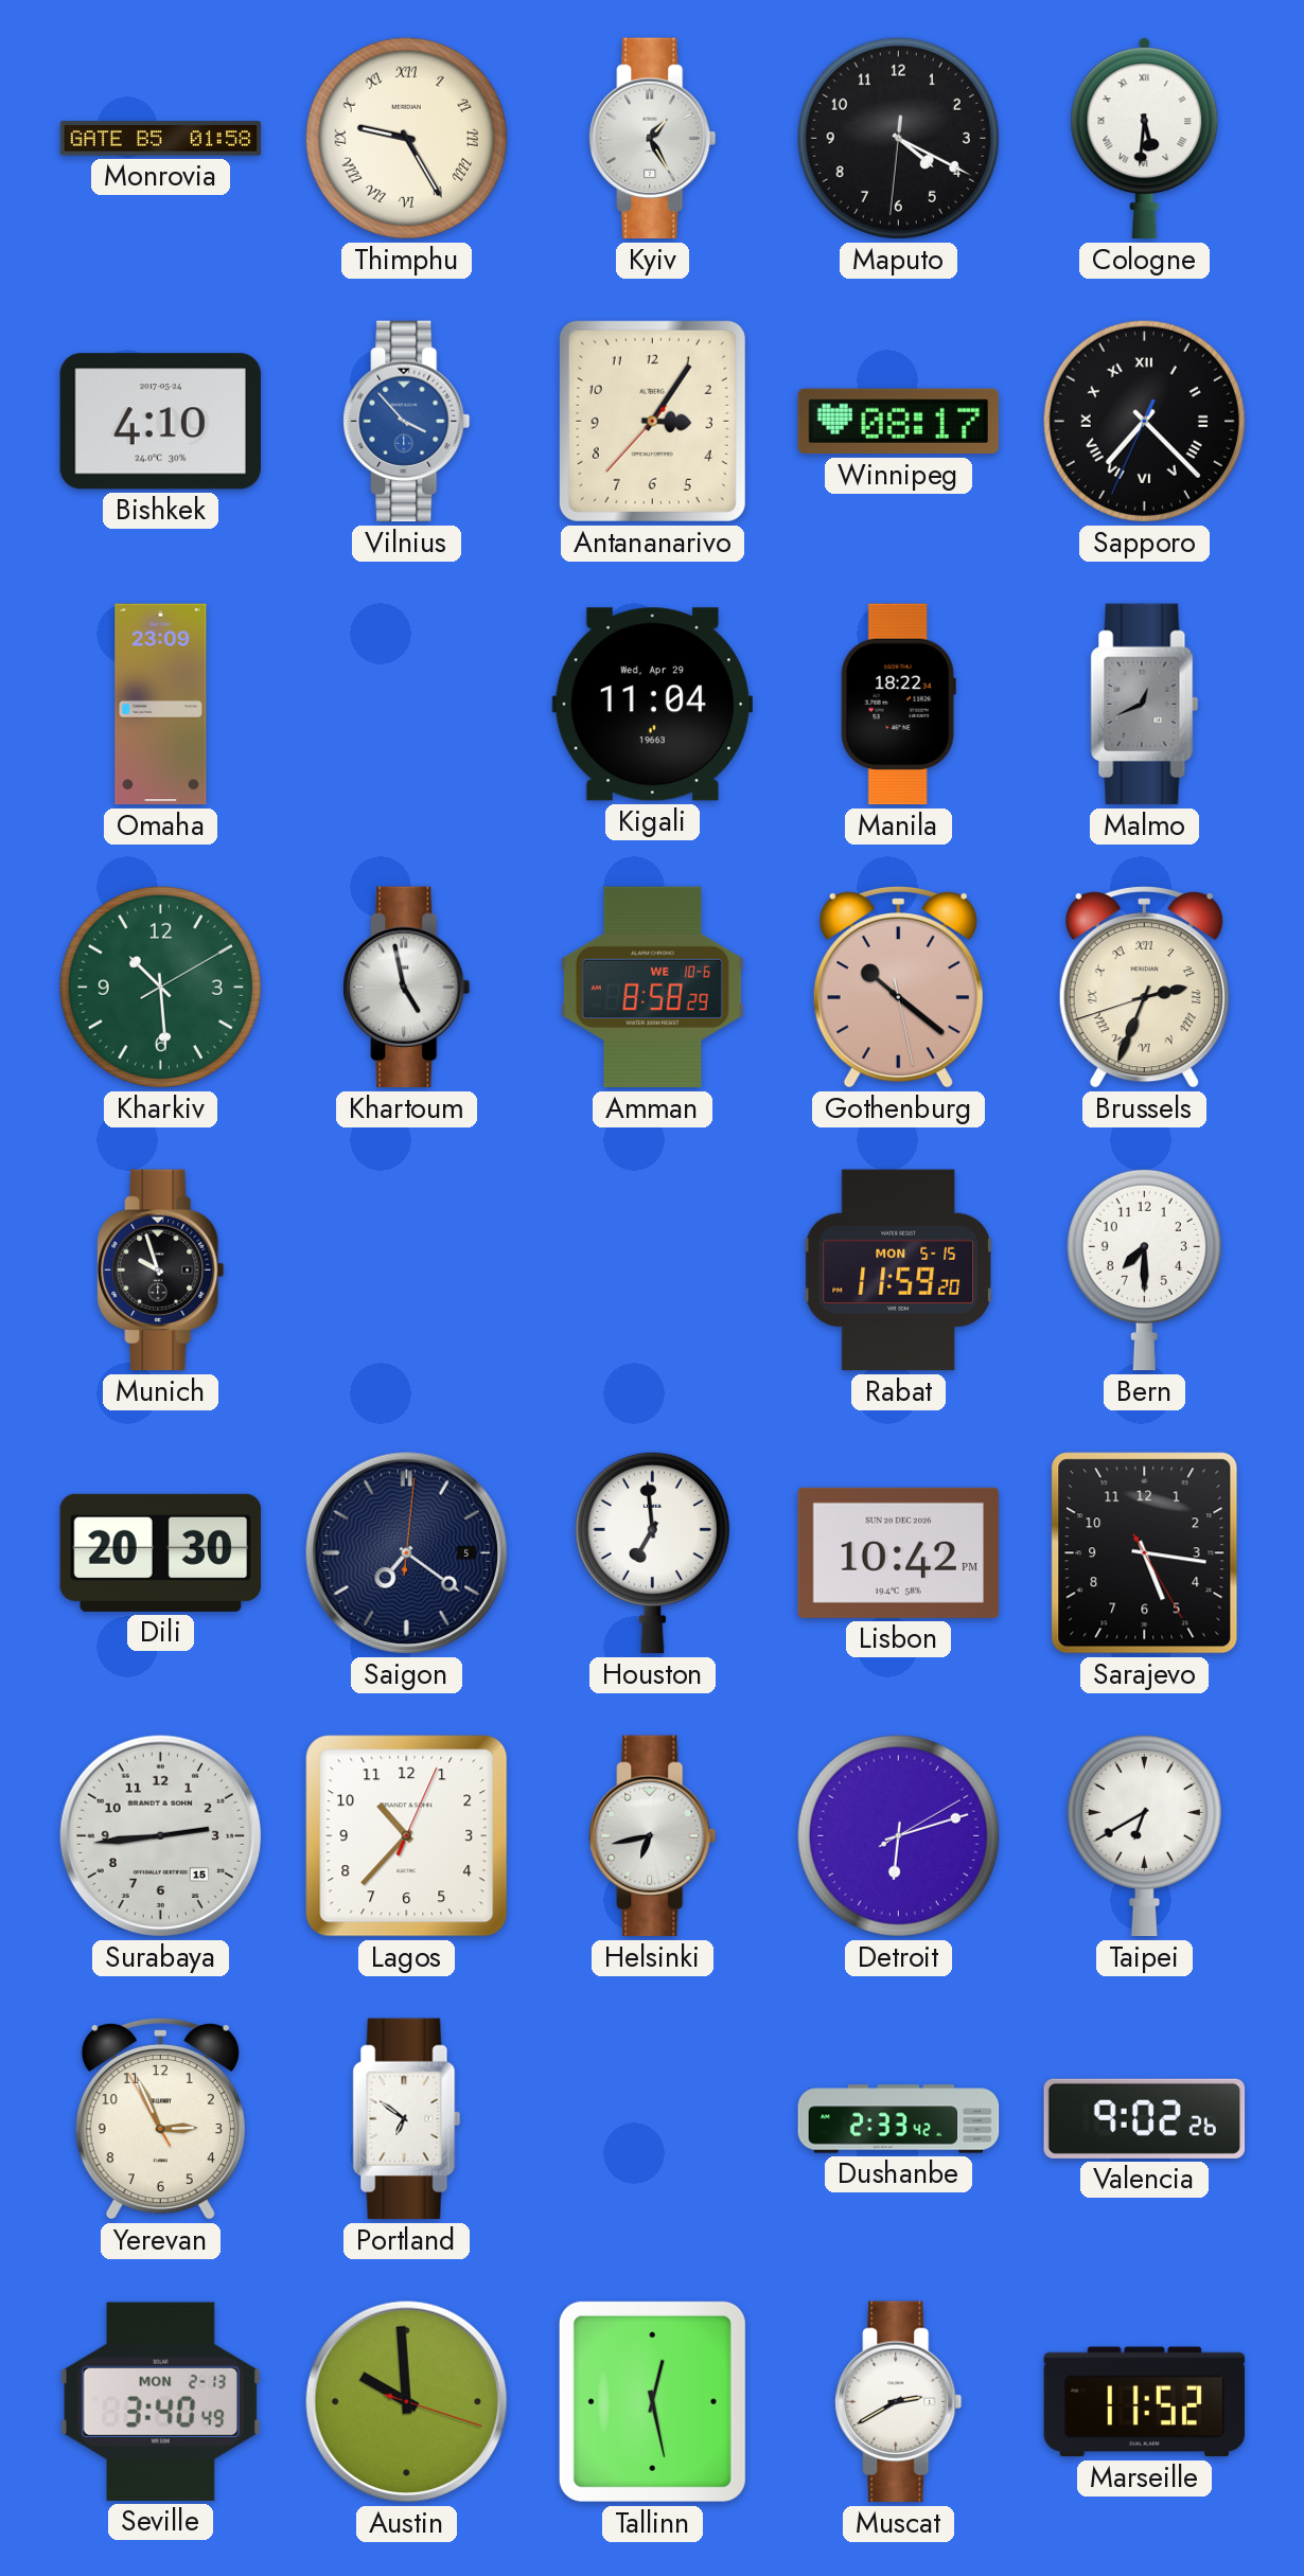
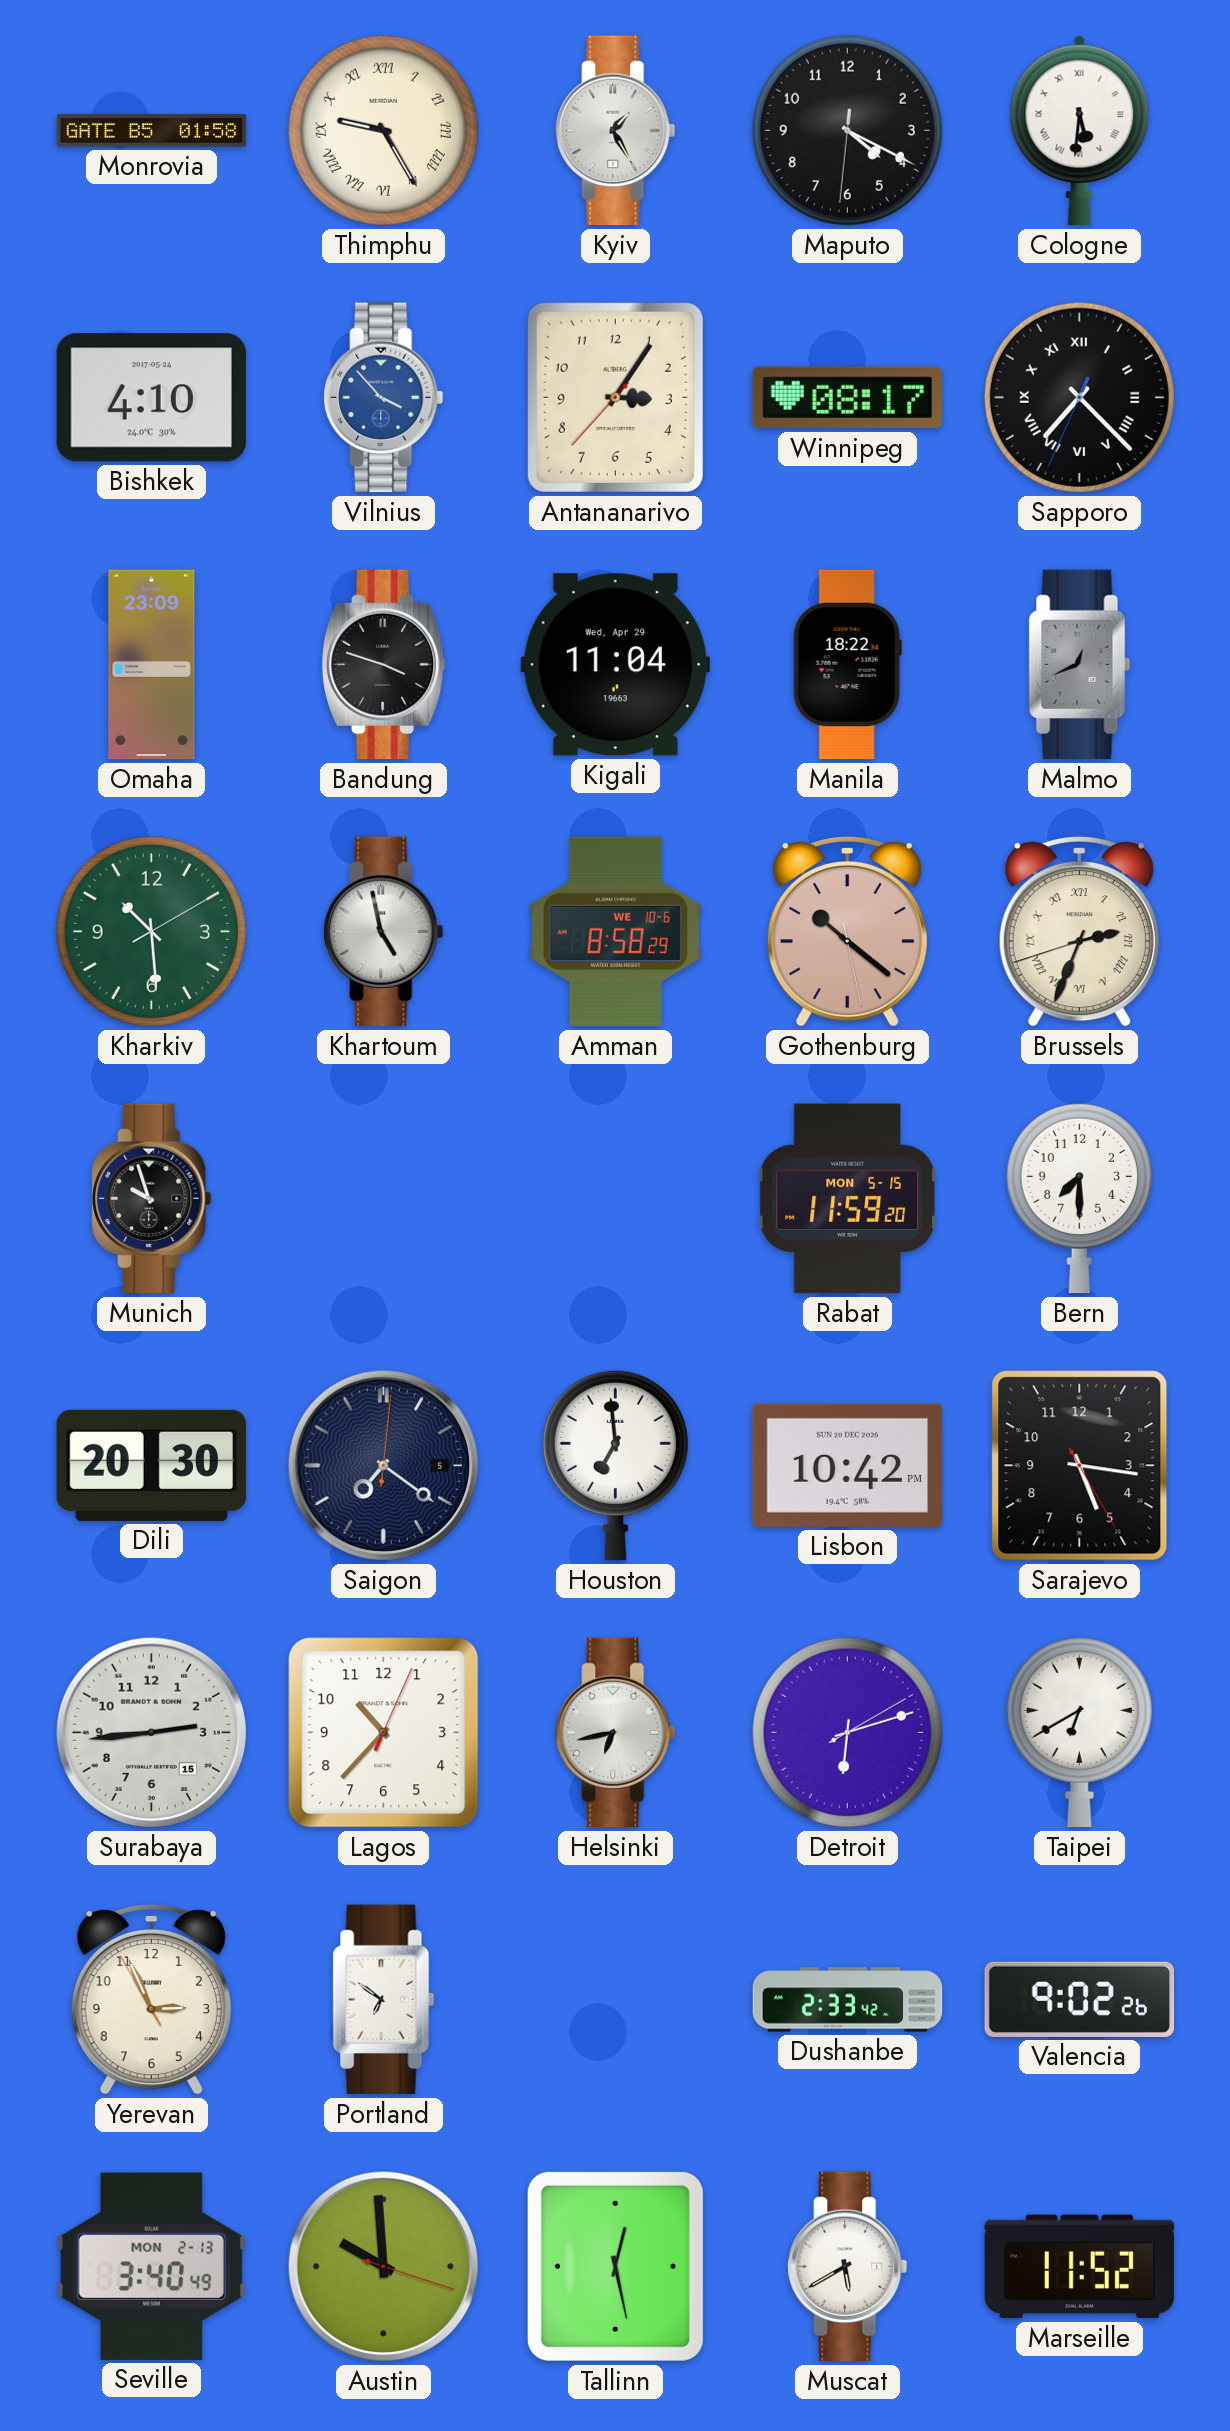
Bandung: none -> 3:48
Muscat: 2:40 -> 5:40
